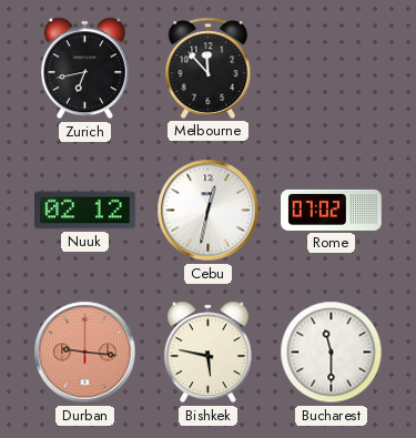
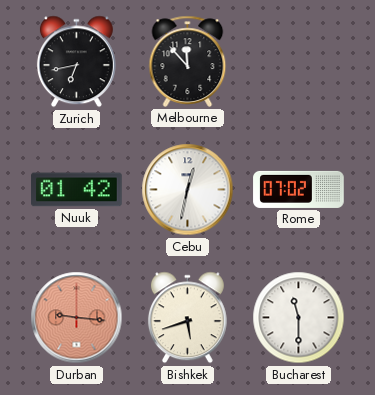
Nuuk: 02:12 -> 01:42
Bishkek: 5:47 -> 5:42
